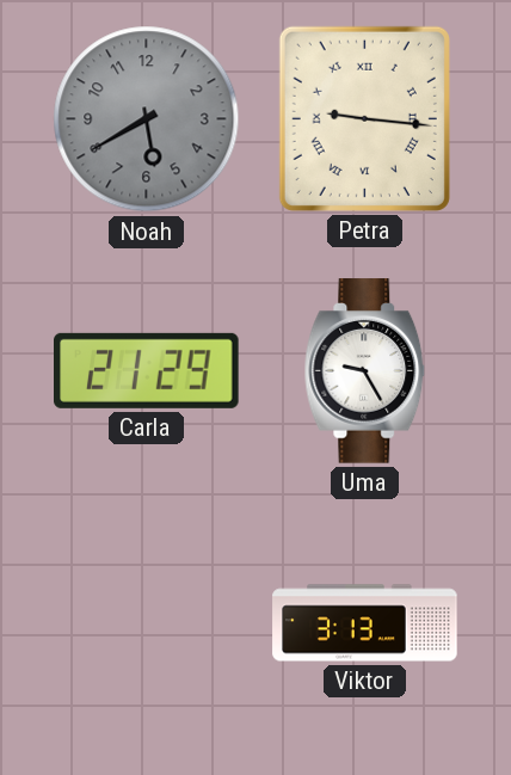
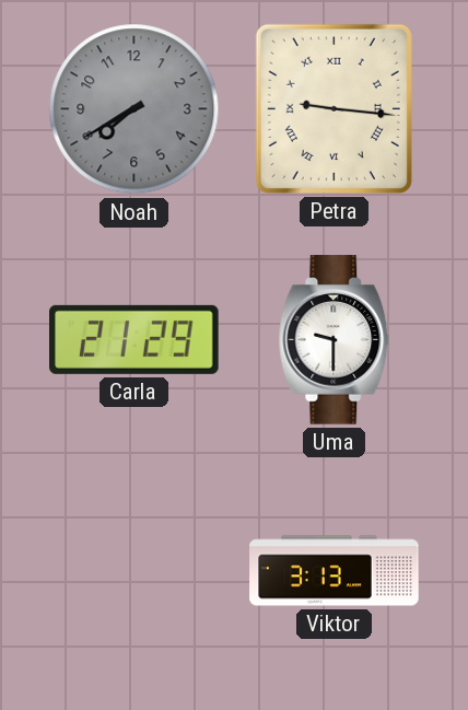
Noah: 5:40 -> 7:40
Uma: 9:25 -> 9:30
